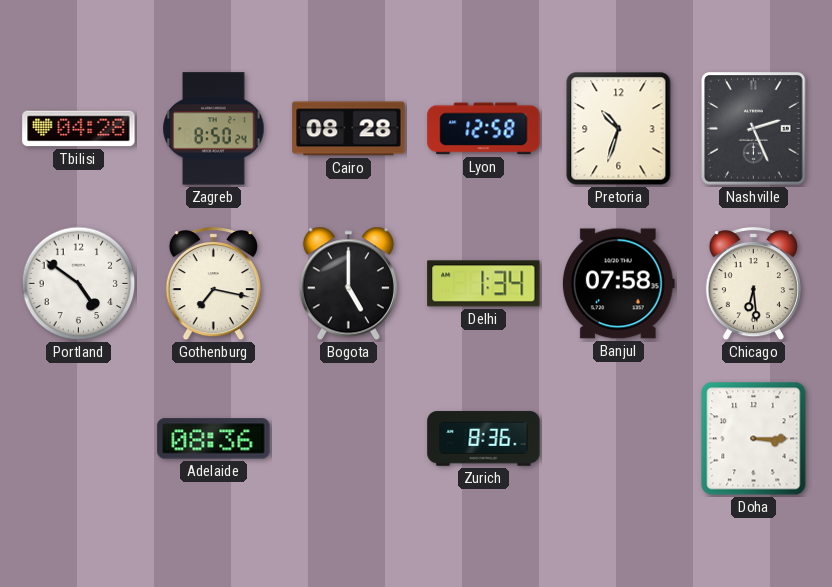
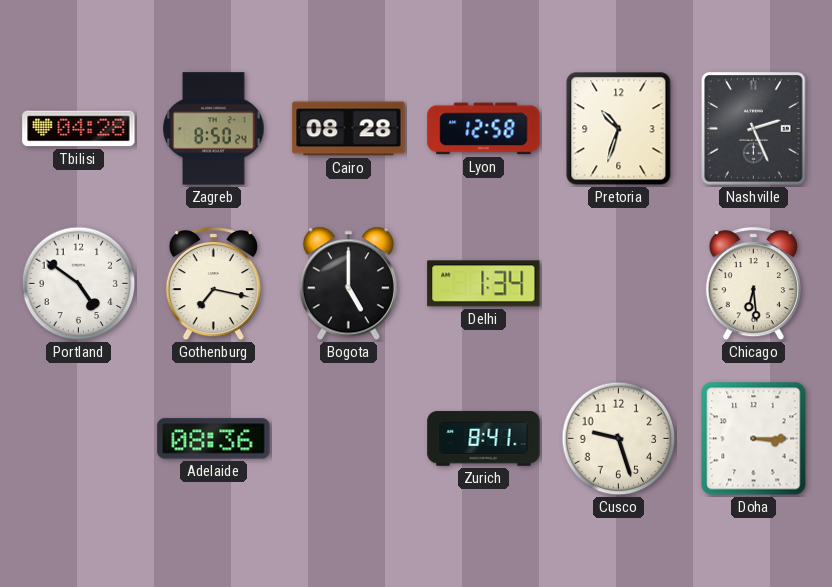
Banjul: 07:58 -> none
Zurich: 8:36 -> 8:41
Cusco: none -> 9:27
